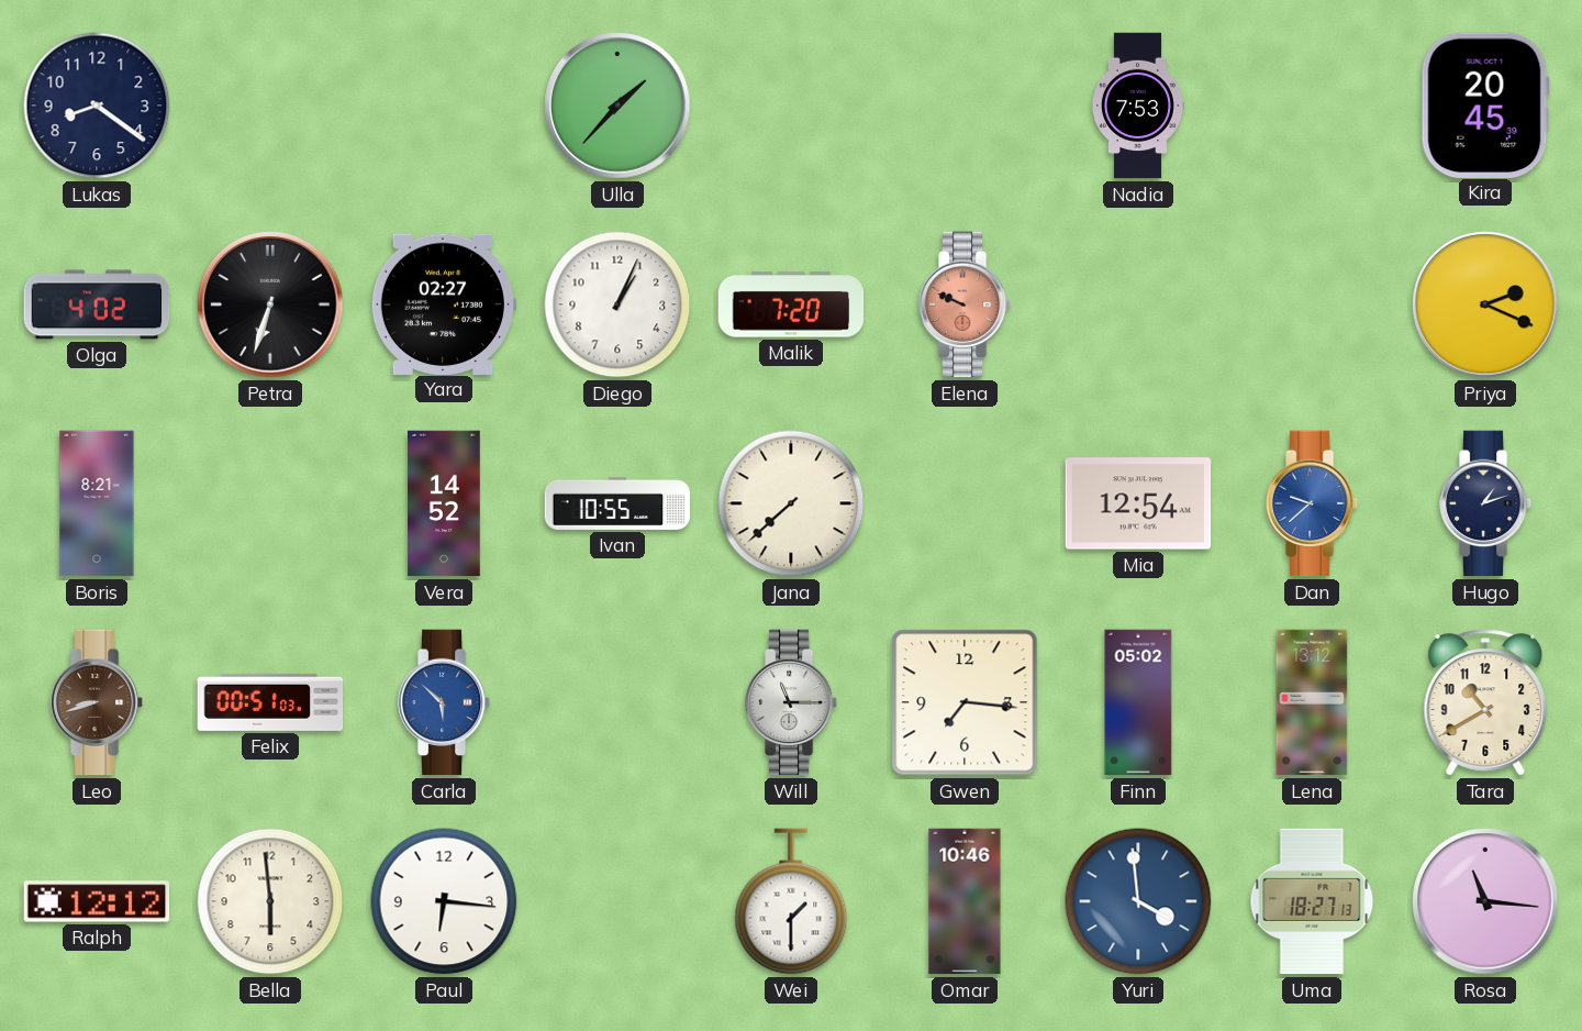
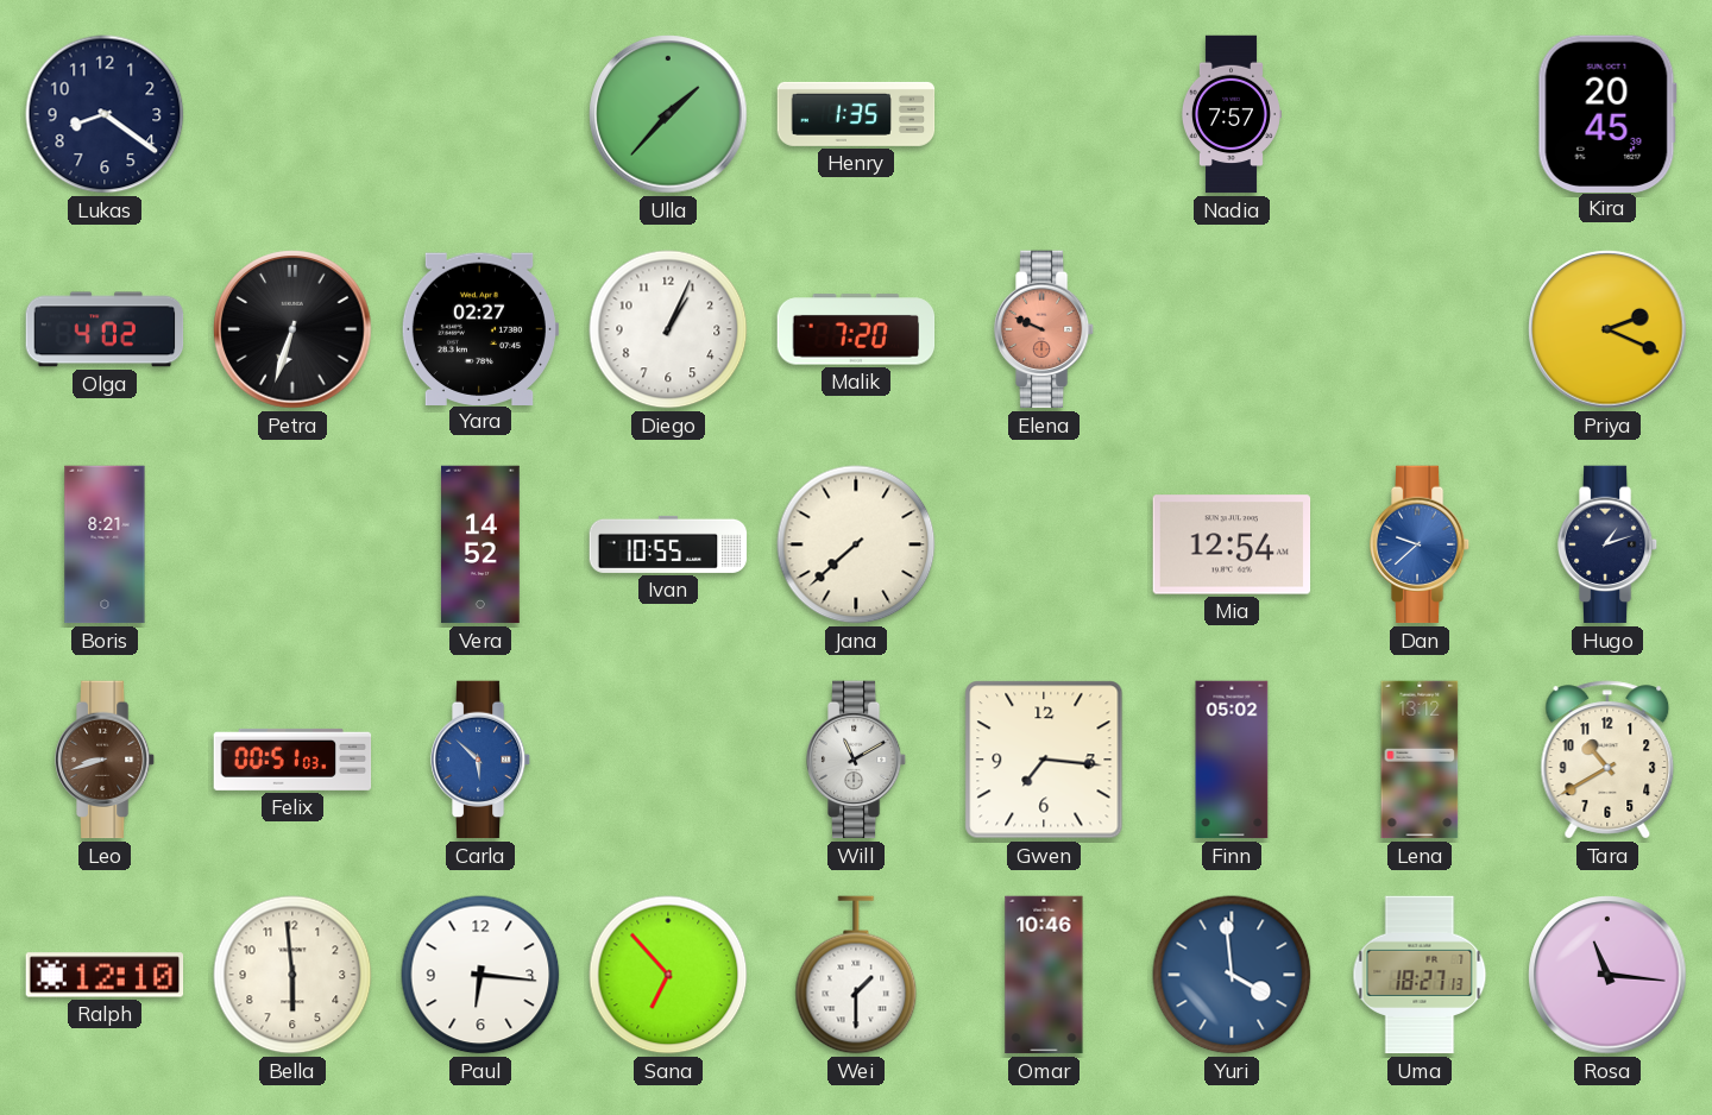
Henry: none -> 1:35
Nadia: 7:53 -> 7:57
Will: 11:15 -> 11:10
Ralph: 12:12 -> 12:10
Sana: none -> 6:53
